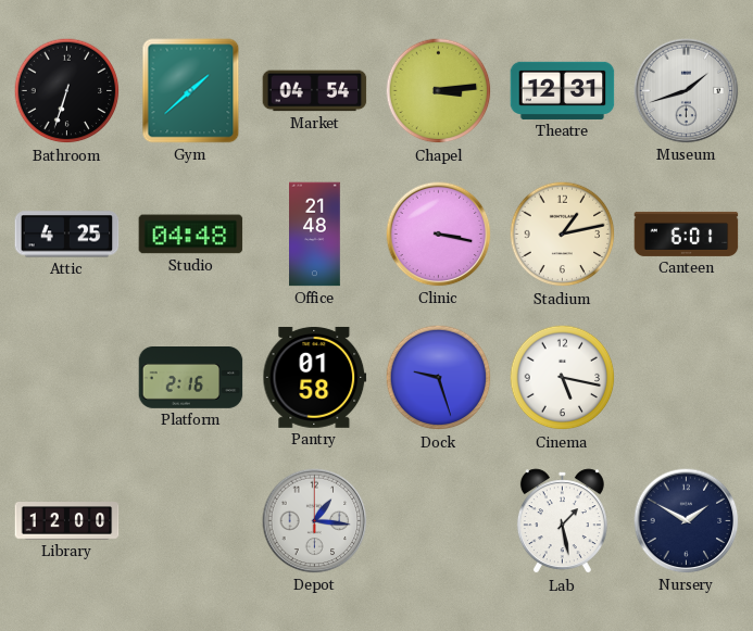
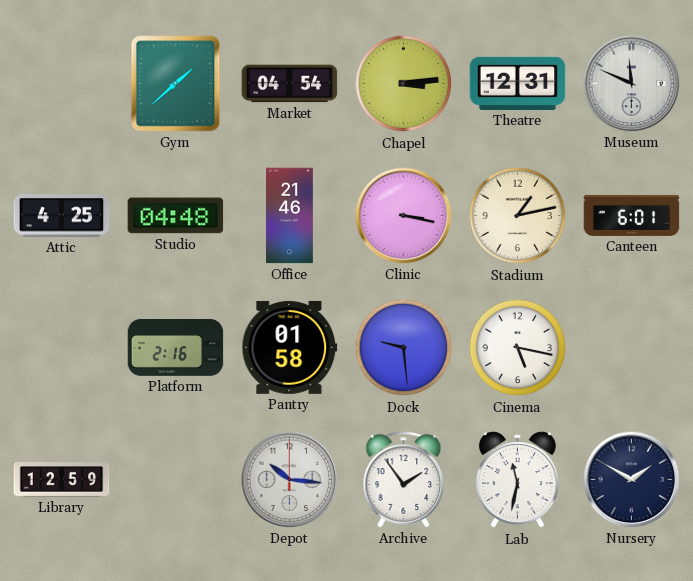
Bathroom: 6:33 -> none
Museum: 1:42 -> 11:49
Office: 21:48 -> 21:46
Dock: 9:27 -> 9:29
Library: 12:00 -> 12:59
Depot: 1:16 -> 10:16
Archive: none -> 1:54
Lab: 1:28 -> 11:32
